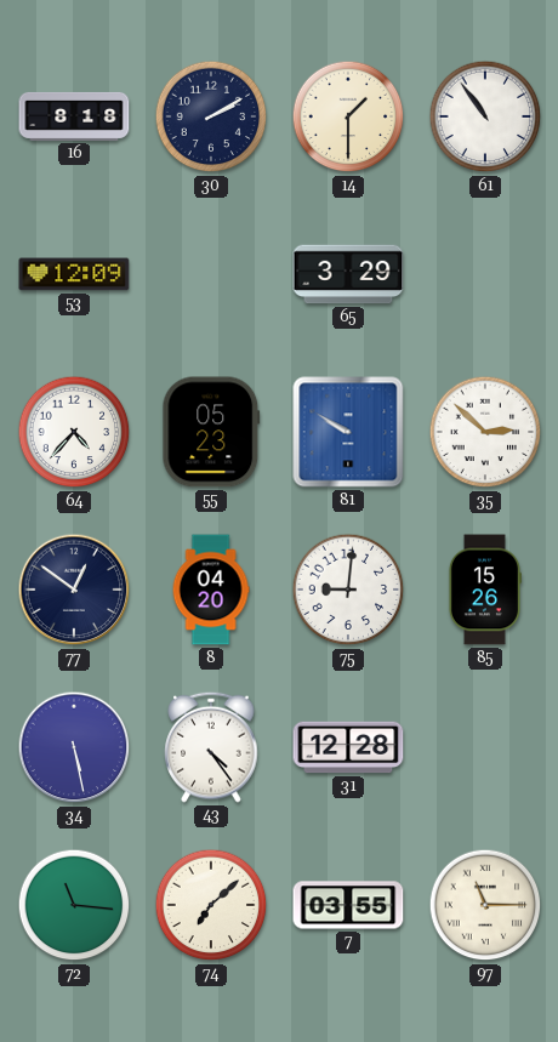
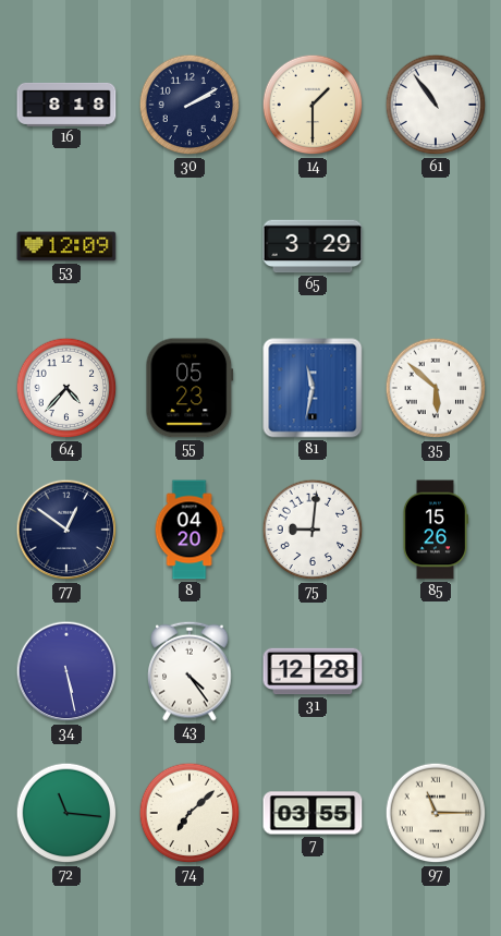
81: 9:50 -> 11:32
35: 2:52 -> 5:52
